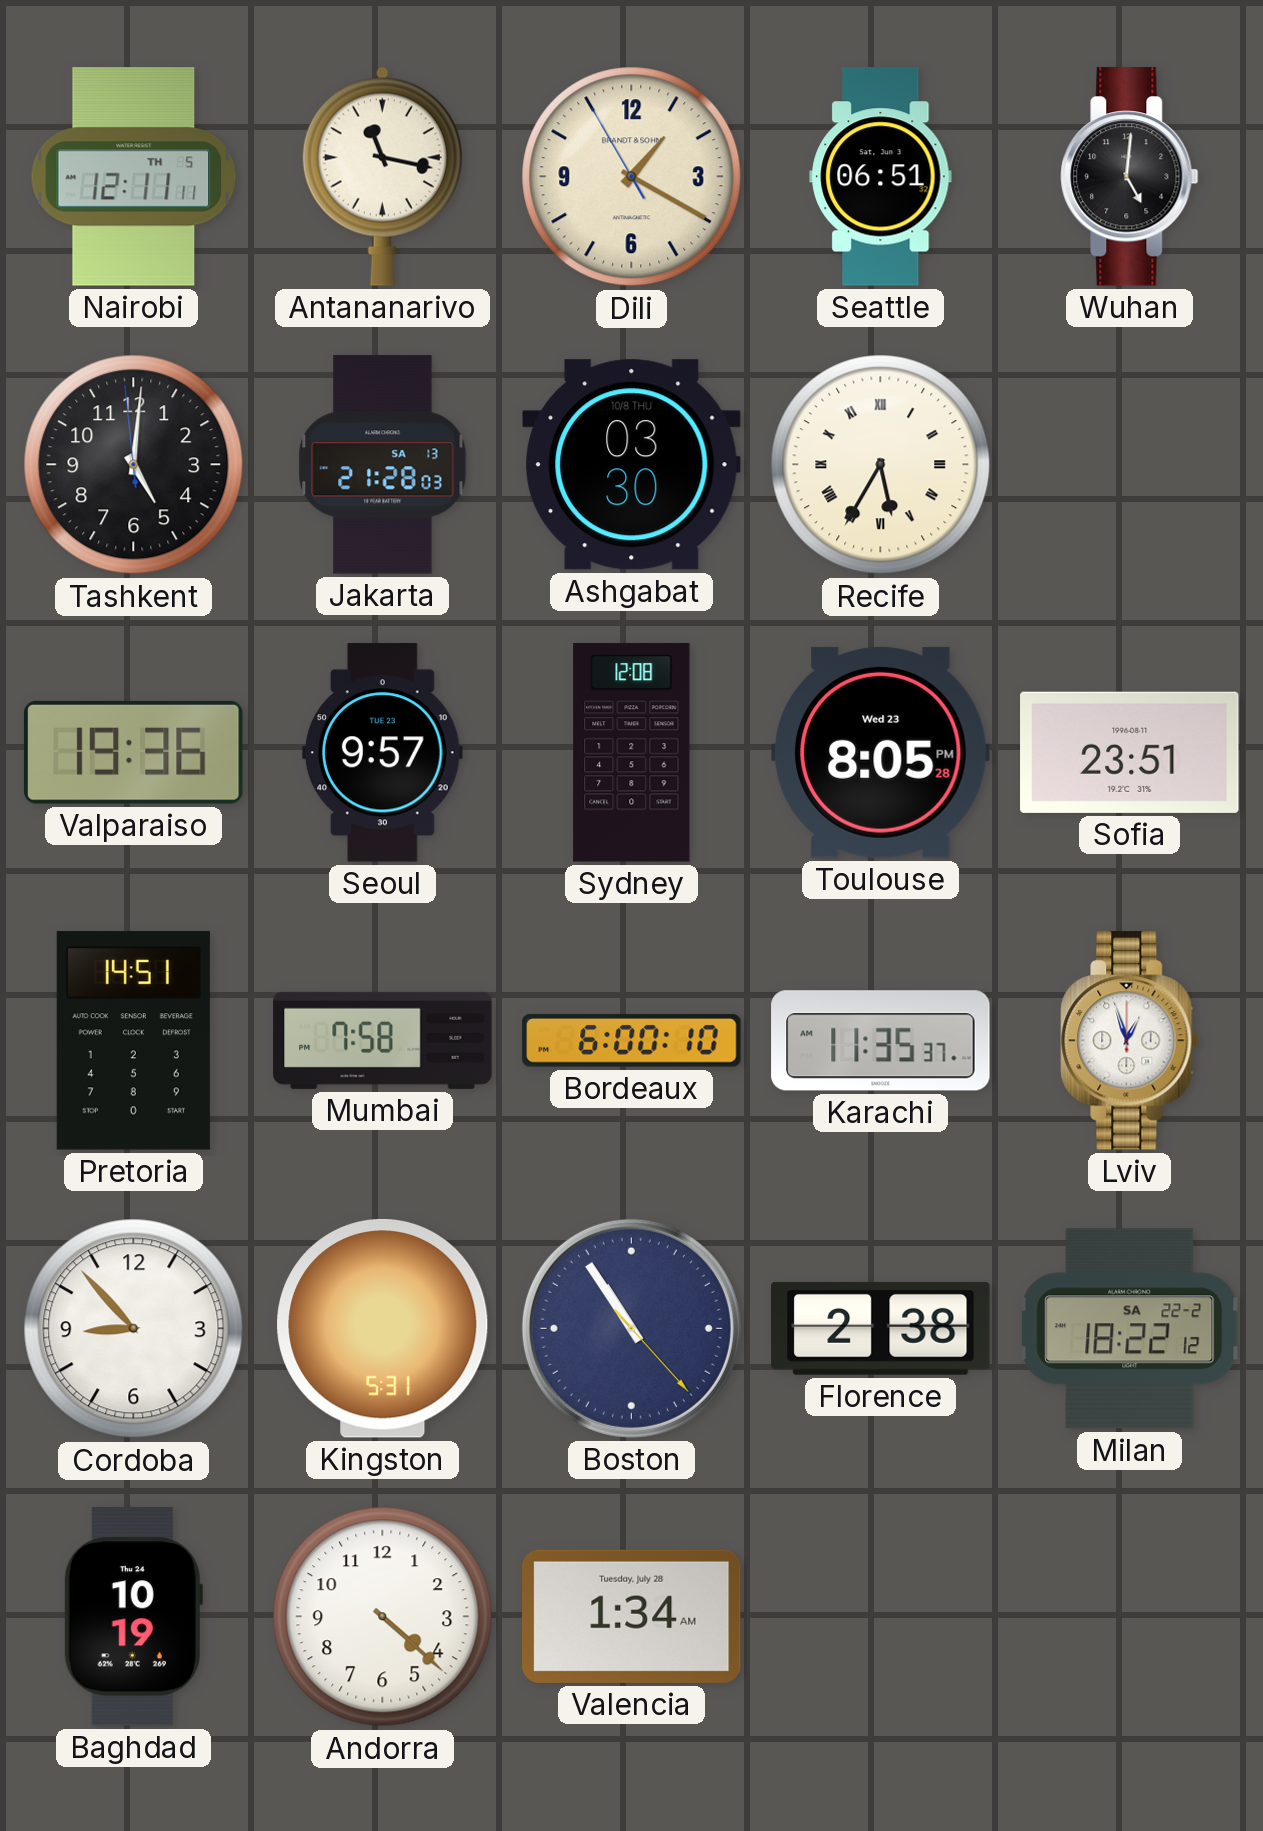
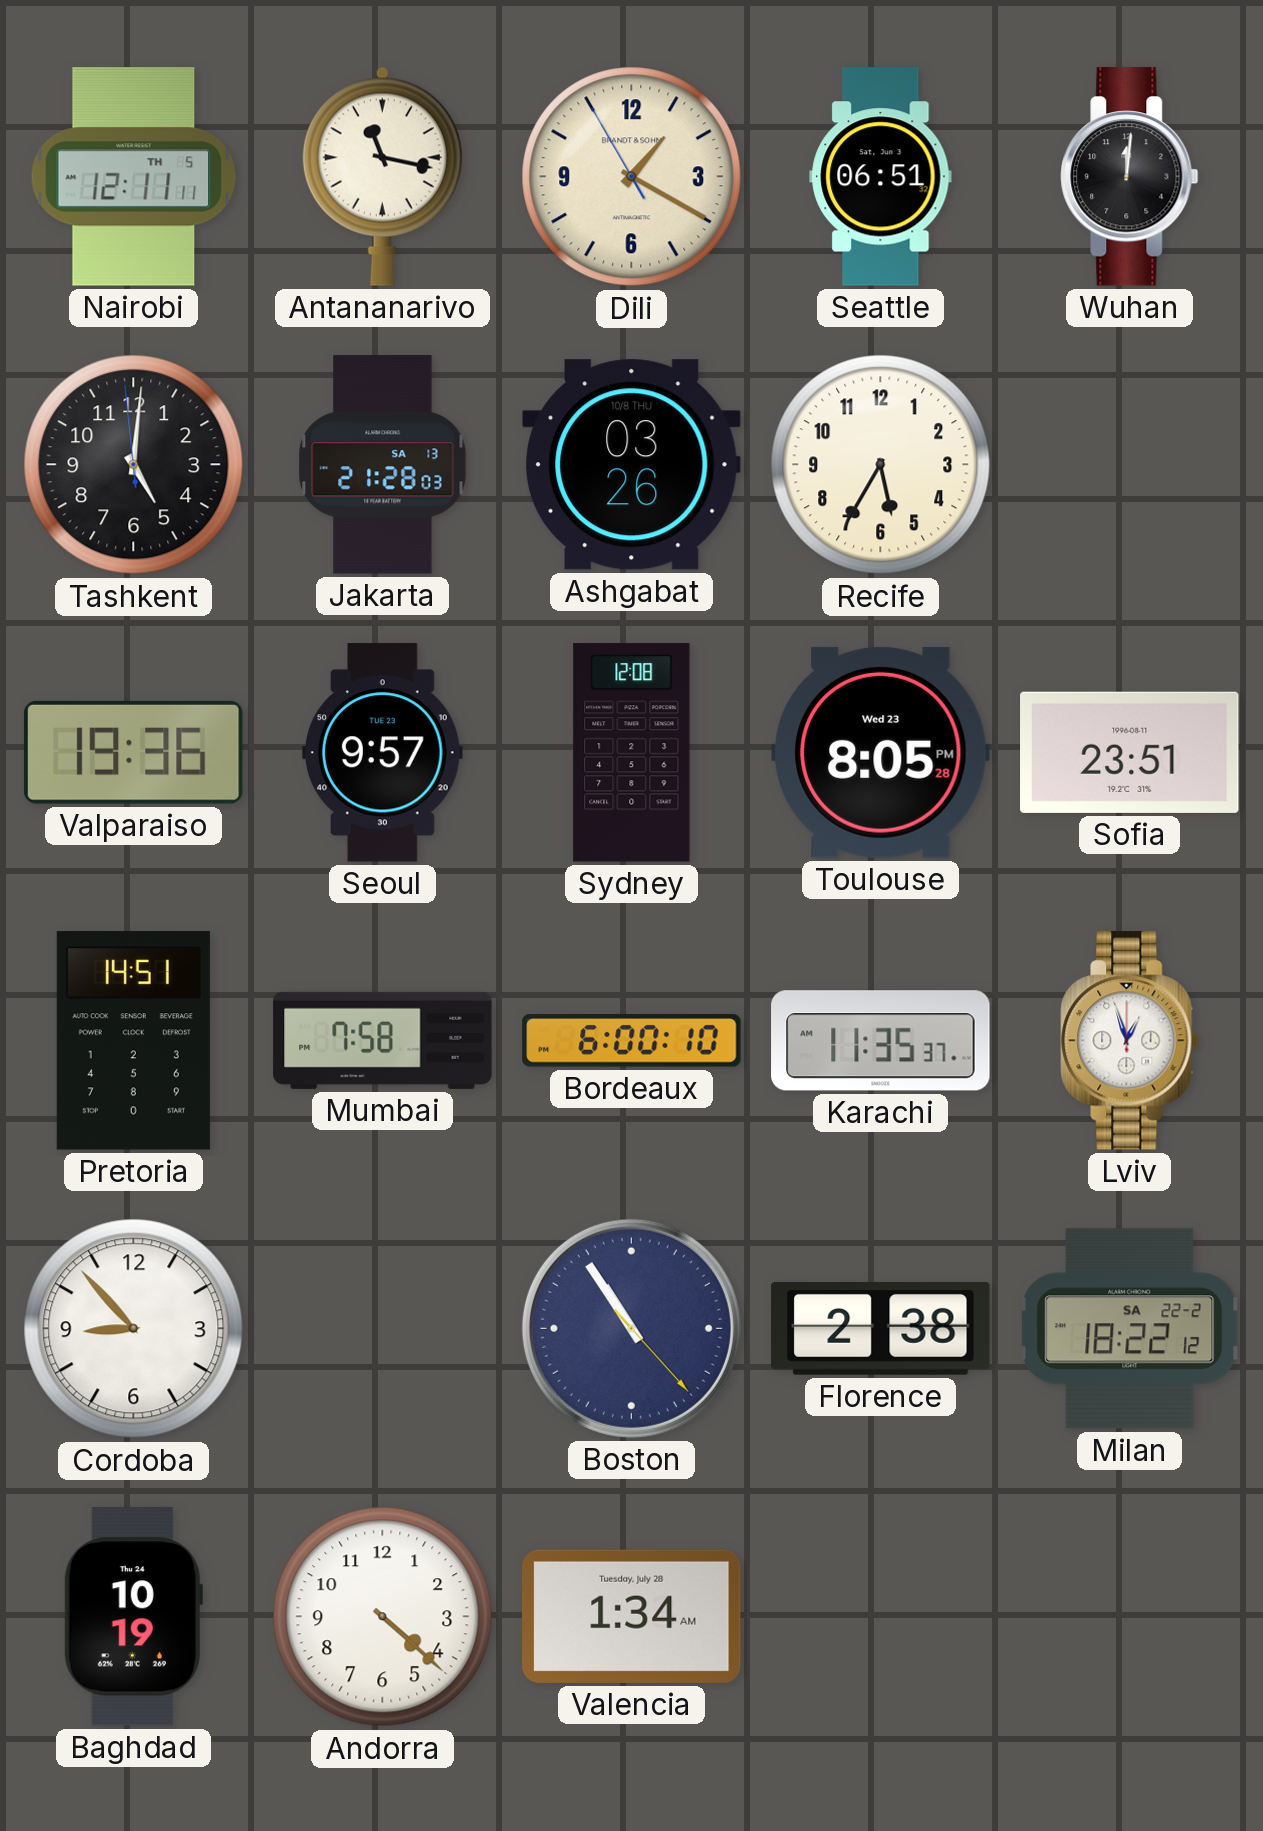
Wuhan: 5:01 -> 12:01
Ashgabat: 03:30 -> 03:26
Recife numerals: Roman -> Arabic
Kingston: 5:31 -> none
